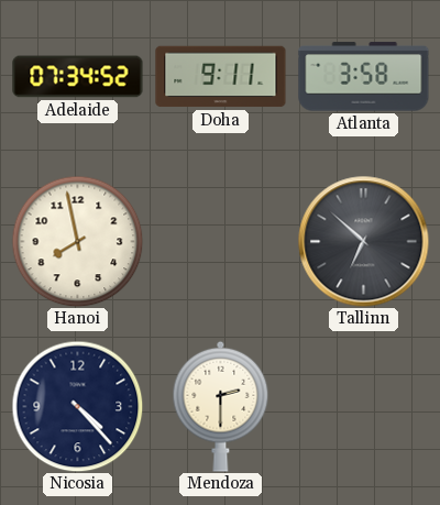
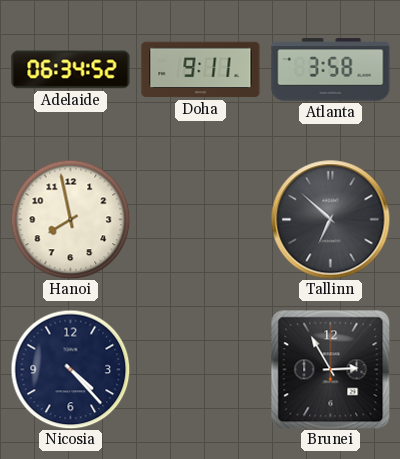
Adelaide: 07:34 -> 06:34
Mendoza: 2:30 -> none
Brunei: none -> 2:55
